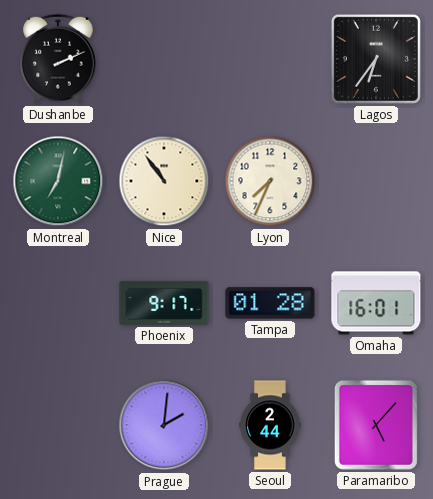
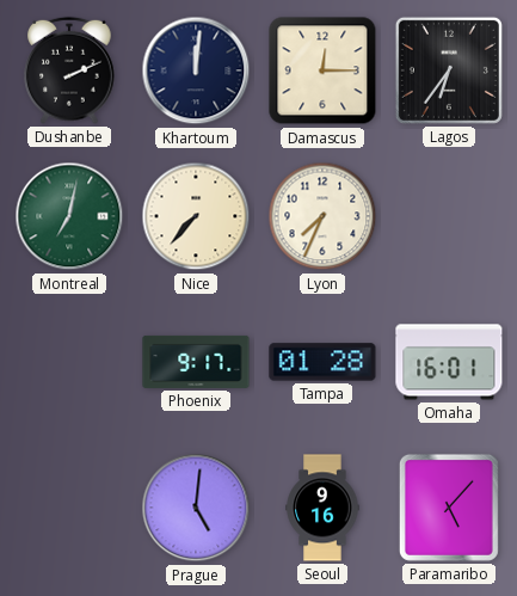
Khartoum: none -> 12:01
Damascus: none -> 12:15
Nice: 10:54 -> 7:37
Prague: 2:01 -> 5:01
Seoul: 2:44 -> 9:16
